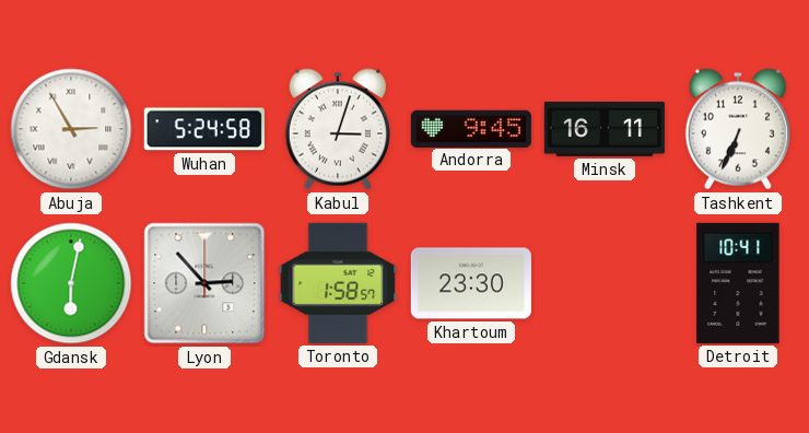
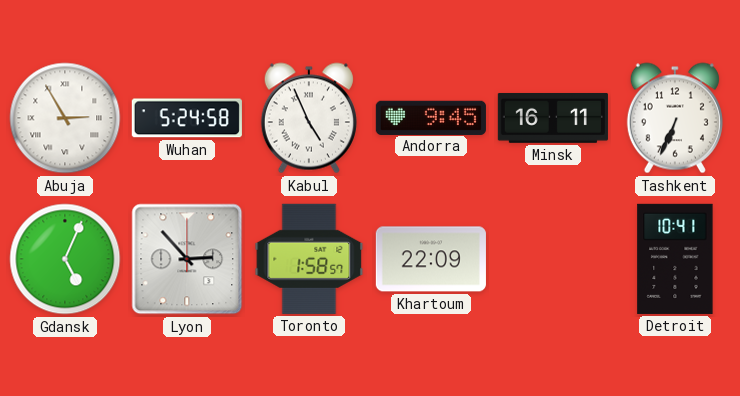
Kabul: 3:03 -> 4:56
Gdansk: 6:02 -> 5:04
Khartoum: 23:30 -> 22:09
